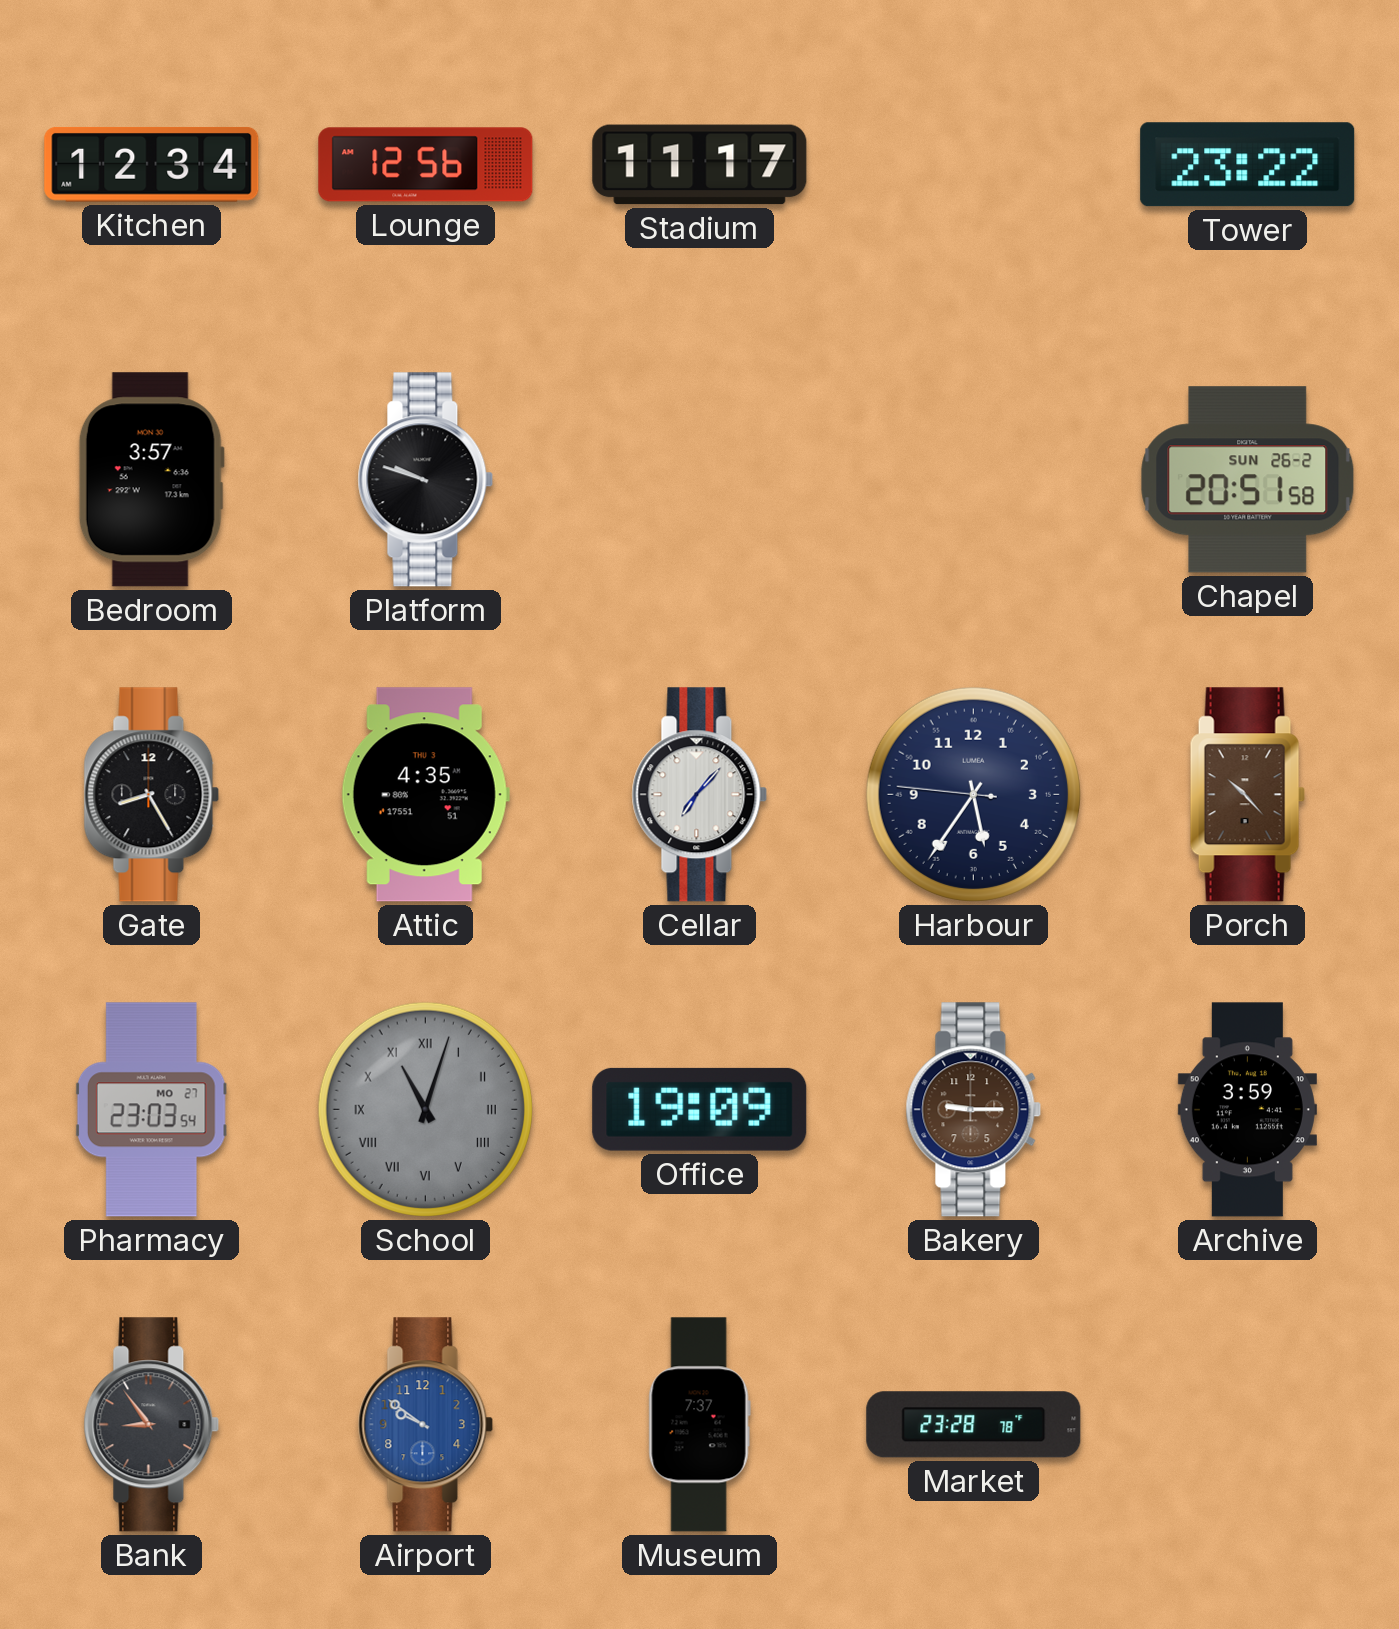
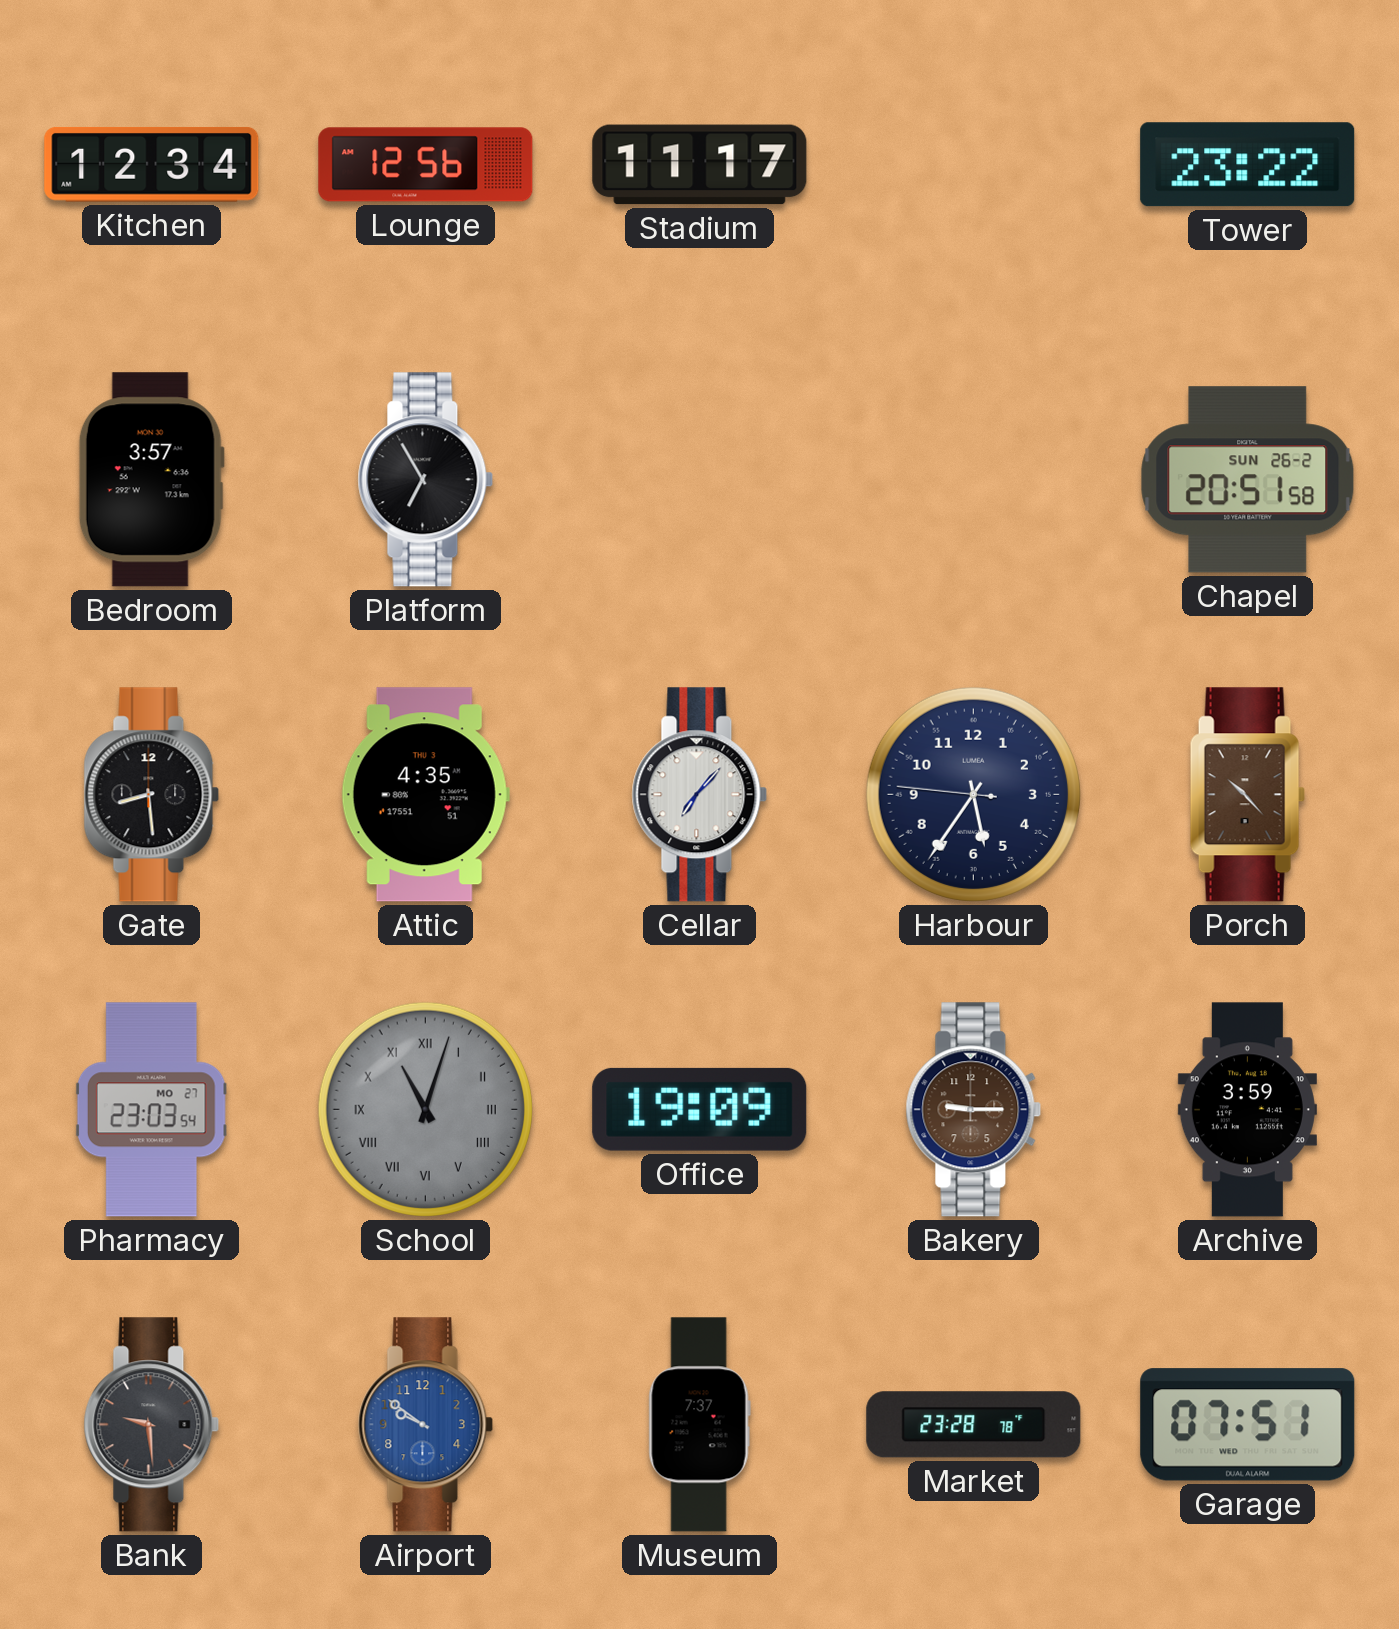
Platform: 9:48 -> 6:55
Gate: 8:25 -> 8:29
Bank: 8:54 -> 9:29
Garage: none -> 07:51
